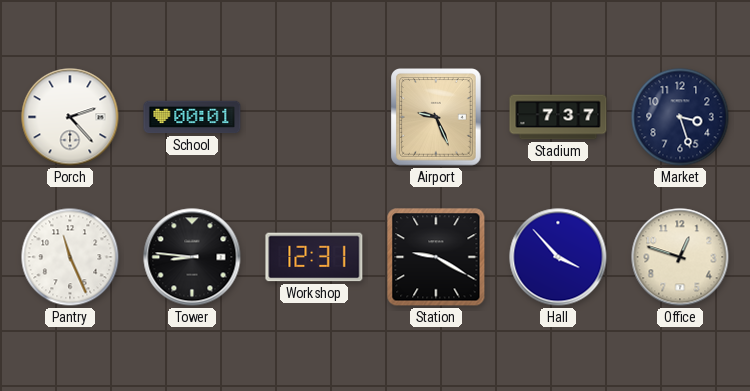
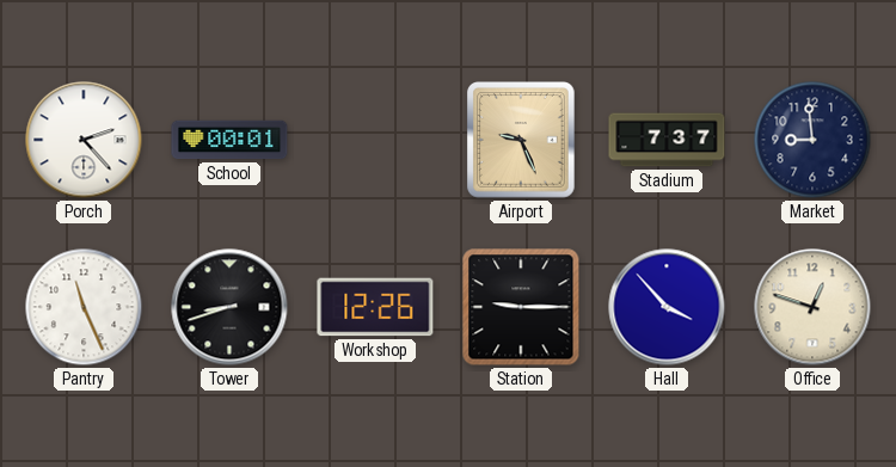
Market: 3:27 -> 8:59
Tower: 8:46 -> 8:42
Workshop: 12:31 -> 12:26
Station: 9:20 -> 9:15
